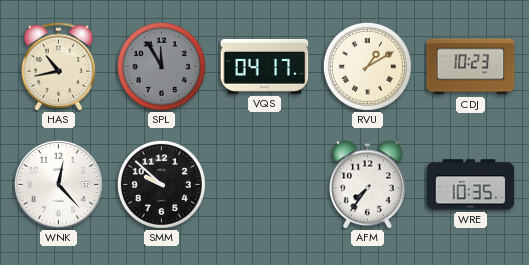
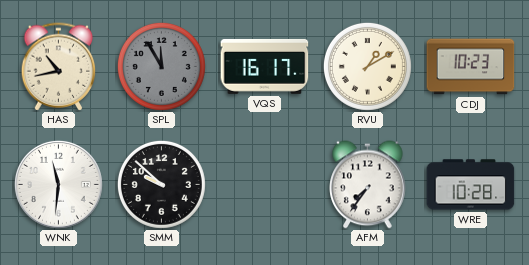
VQS: 04:17 -> 16:17
WNK: 12:23 -> 11:31
WRE: 10:35 -> 10:28
